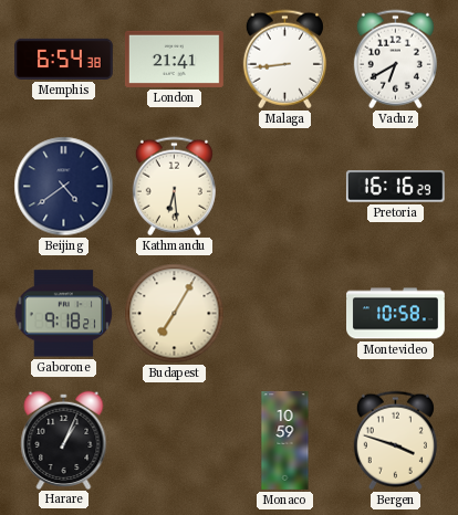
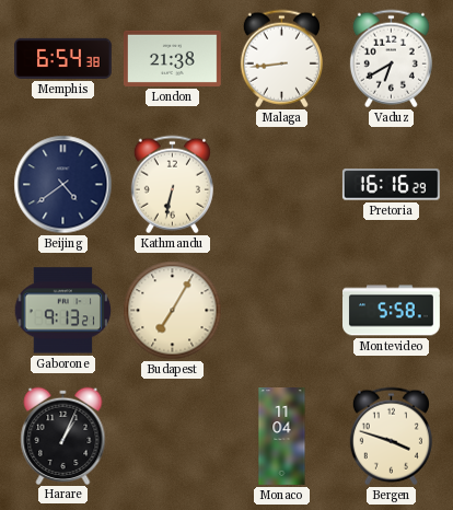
London: 21:41 -> 21:38
Kathmandu: 6:29 -> 6:32
Gaborone: 9:18 -> 9:13
Montevideo: 10:58 -> 5:58
Monaco: 10:59 -> 11:04
